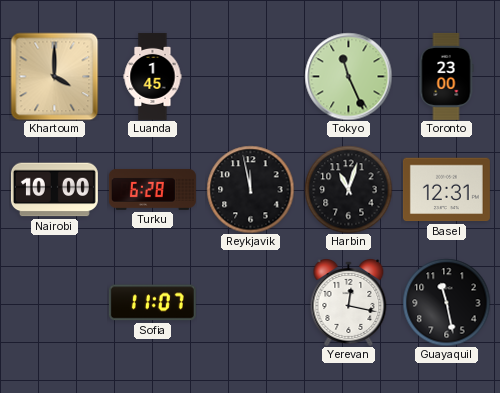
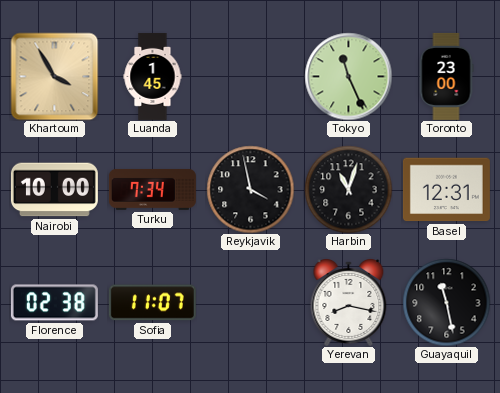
Khartoum: 4:00 -> 3:55
Turku: 6:28 -> 7:34
Reykjavik: 11:58 -> 3:58
Florence: none -> 02:38
Yerevan: 12:17 -> 8:17
